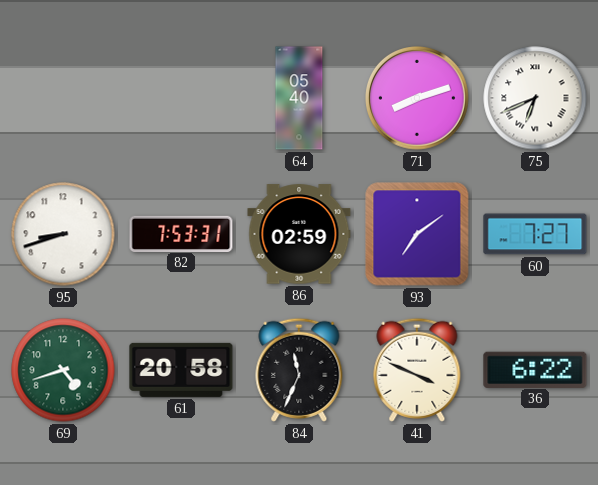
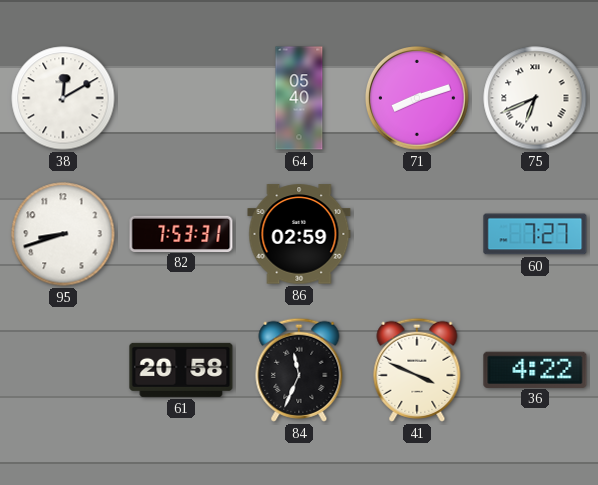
38: none -> 12:10
93: 7:09 -> none
69: 4:42 -> none
36: 6:22 -> 4:22
